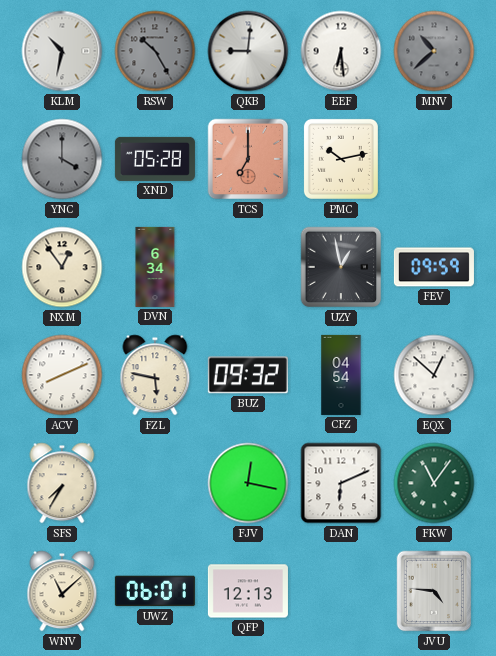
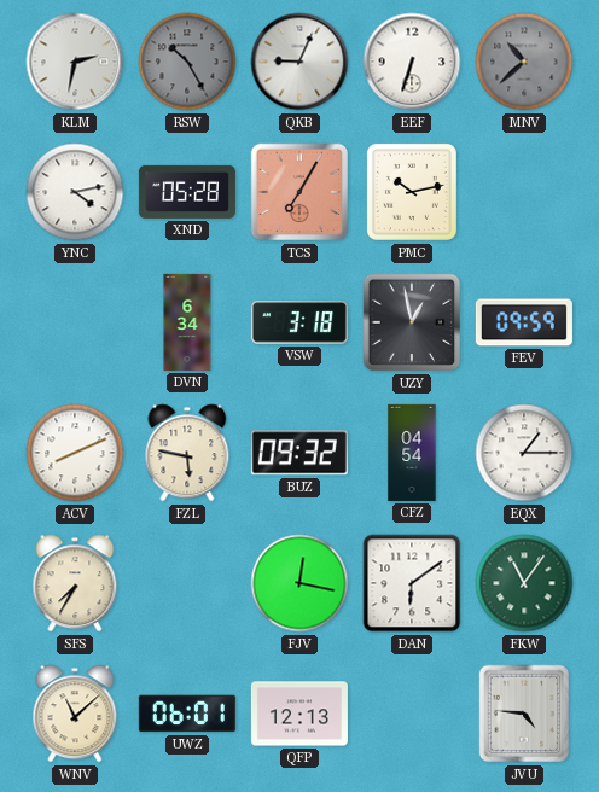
KLM: 10:32 -> 2:32
QKB: 9:01 -> 9:04
EEF: 6:29 -> 6:33
YNC: 4:00 -> 4:13
YNC dial: grey -> white
TCS: 7:00 -> 7:05
NXM: 12:54 -> none
VSW: none -> 3:18
EQX: 12:52 -> 1:15
DAN: 6:11 -> 6:09
